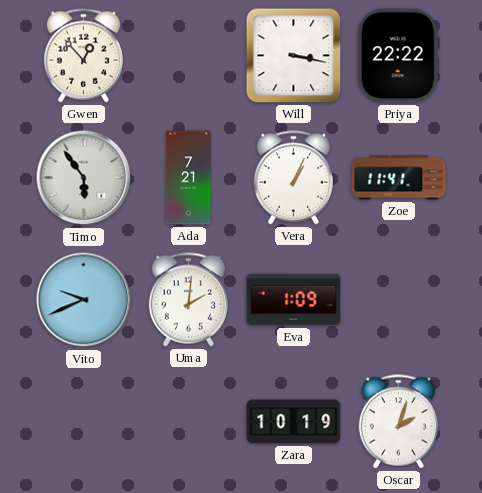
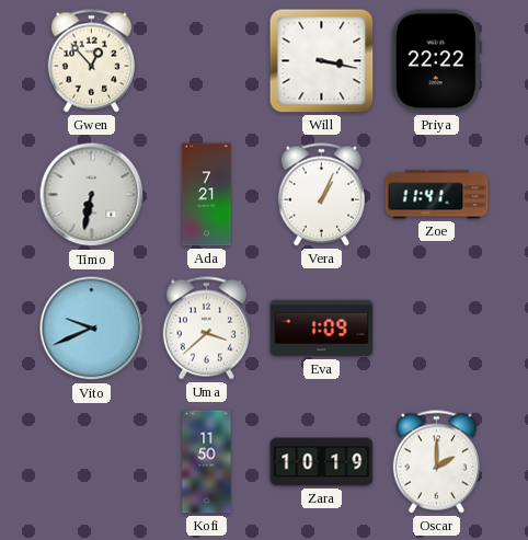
Timo: 5:54 -> 6:32
Uma: 2:01 -> 3:38
Kofi: none -> 11:50
Oscar: 2:03 -> 2:00
